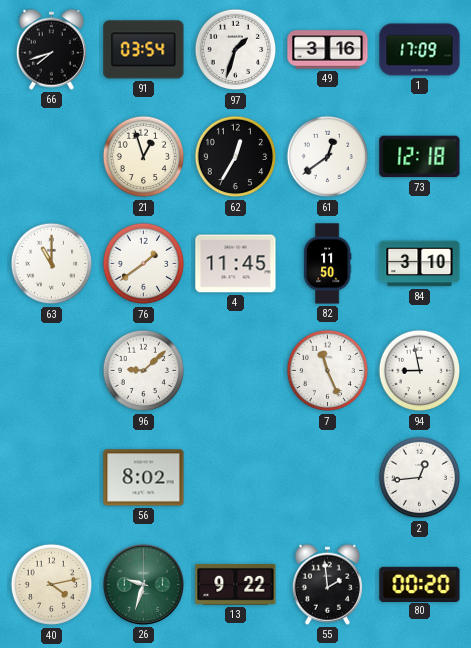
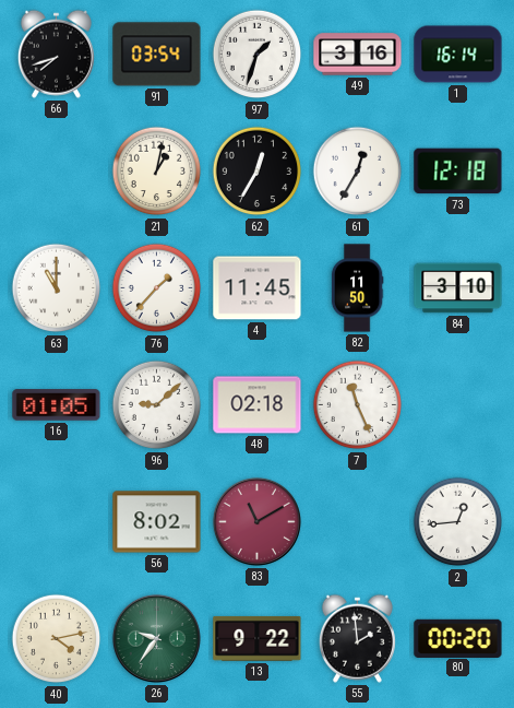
1: 17:09 -> 16:14
21: 12:57 -> 1:02
61: 12:39 -> 12:35
76: 1:39 -> 1:37
16: none -> 01:05
48: none -> 02:18
94: 8:58 -> none
83: none -> 11:10
26: 9:33 -> 9:36
